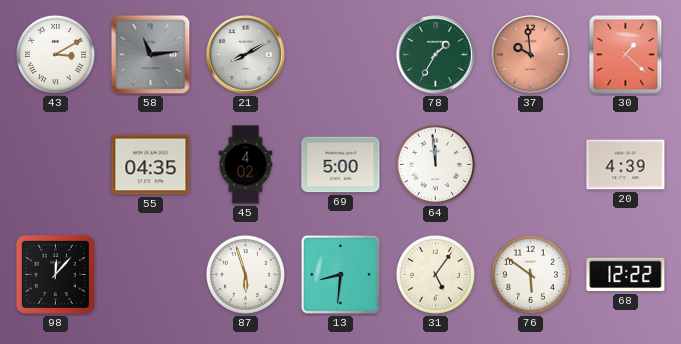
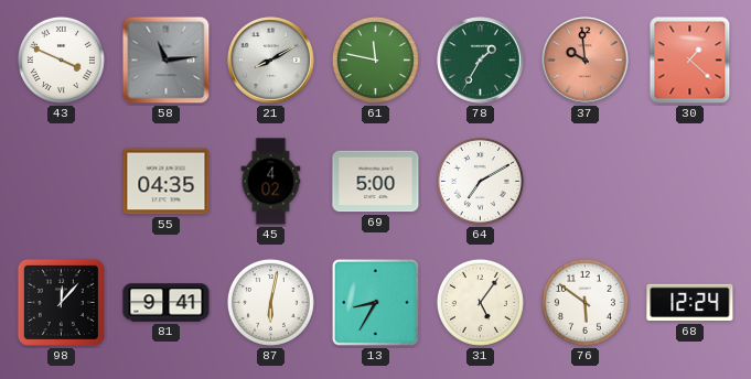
43: 3:10 -> 3:49
61: none -> 11:47
64: 11:59 -> 7:10
20: 4:39 -> none
81: none -> 9:41
87: 5:57 -> 6:02
13: 8:31 -> 8:35
68: 12:22 -> 12:24
